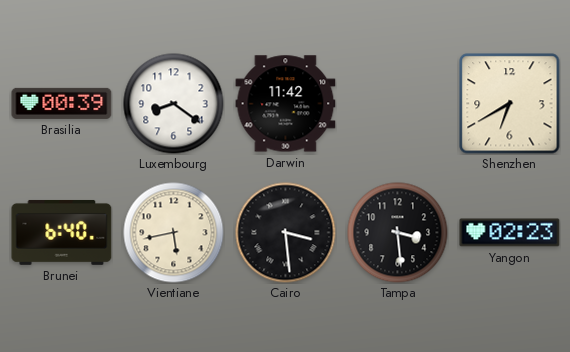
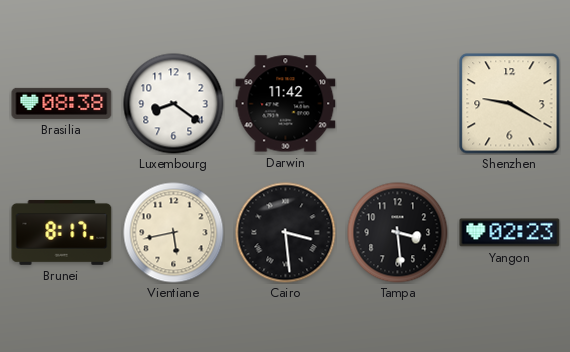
Brasilia: 00:39 -> 08:38
Shenzhen: 6:40 -> 9:20
Brunei: 6:40 -> 8:17
